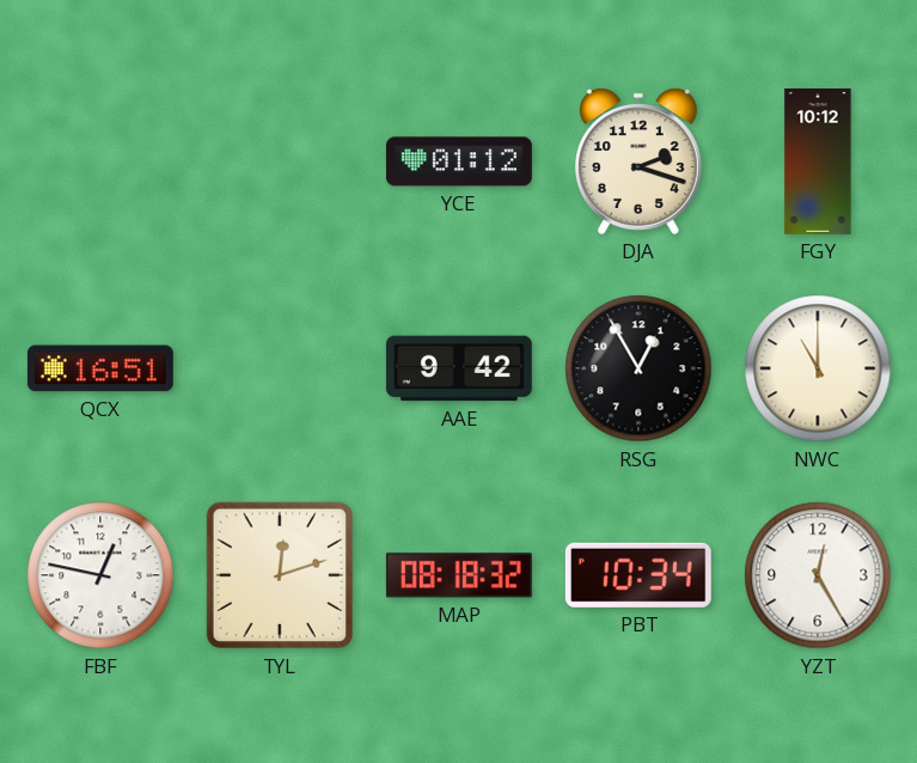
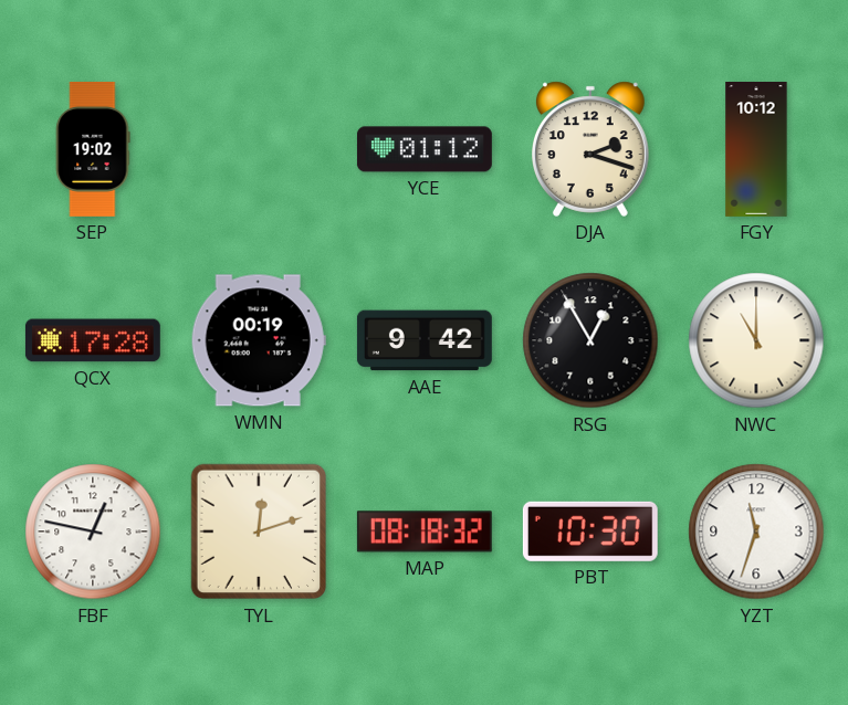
SEP: none -> 19:02
QCX: 16:51 -> 17:28
WMN: none -> 00:19
PBT: 10:34 -> 10:30
YZT: 12:25 -> 11:33
